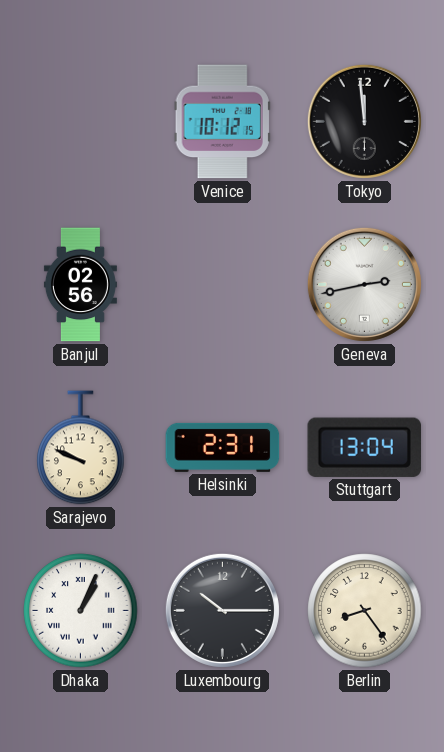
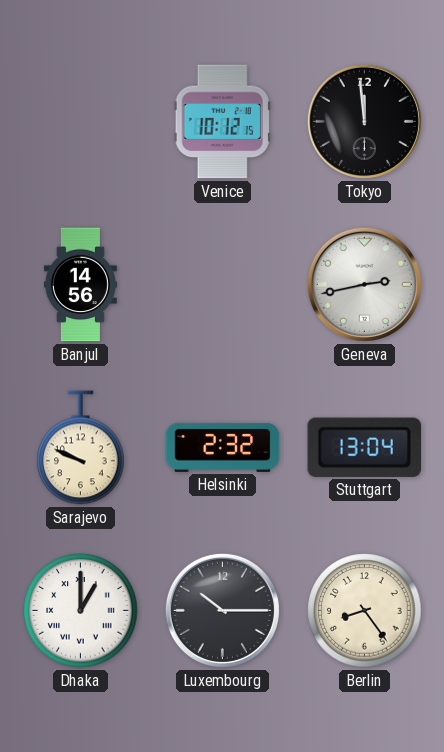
Banjul: 02:56 -> 14:56
Helsinki: 2:31 -> 2:32
Dhaka: 1:04 -> 1:00
